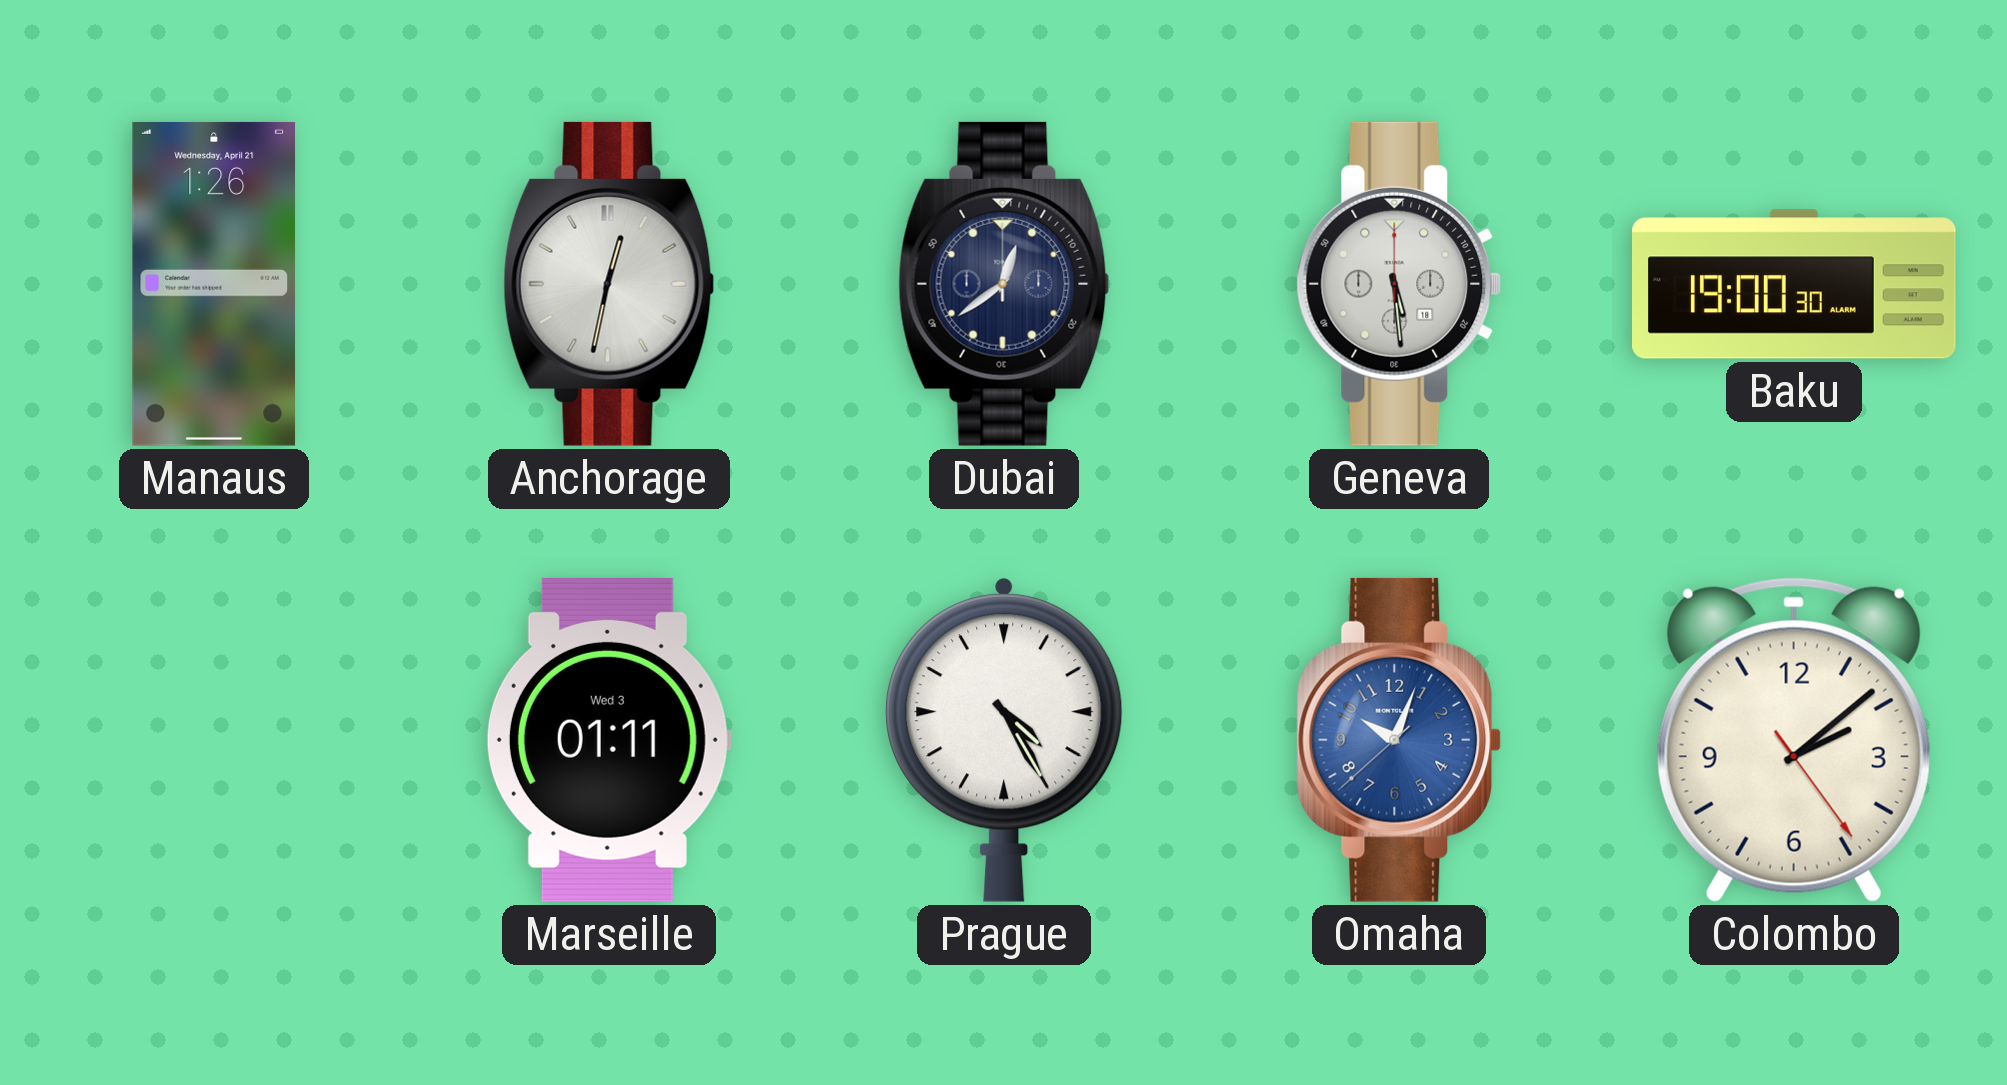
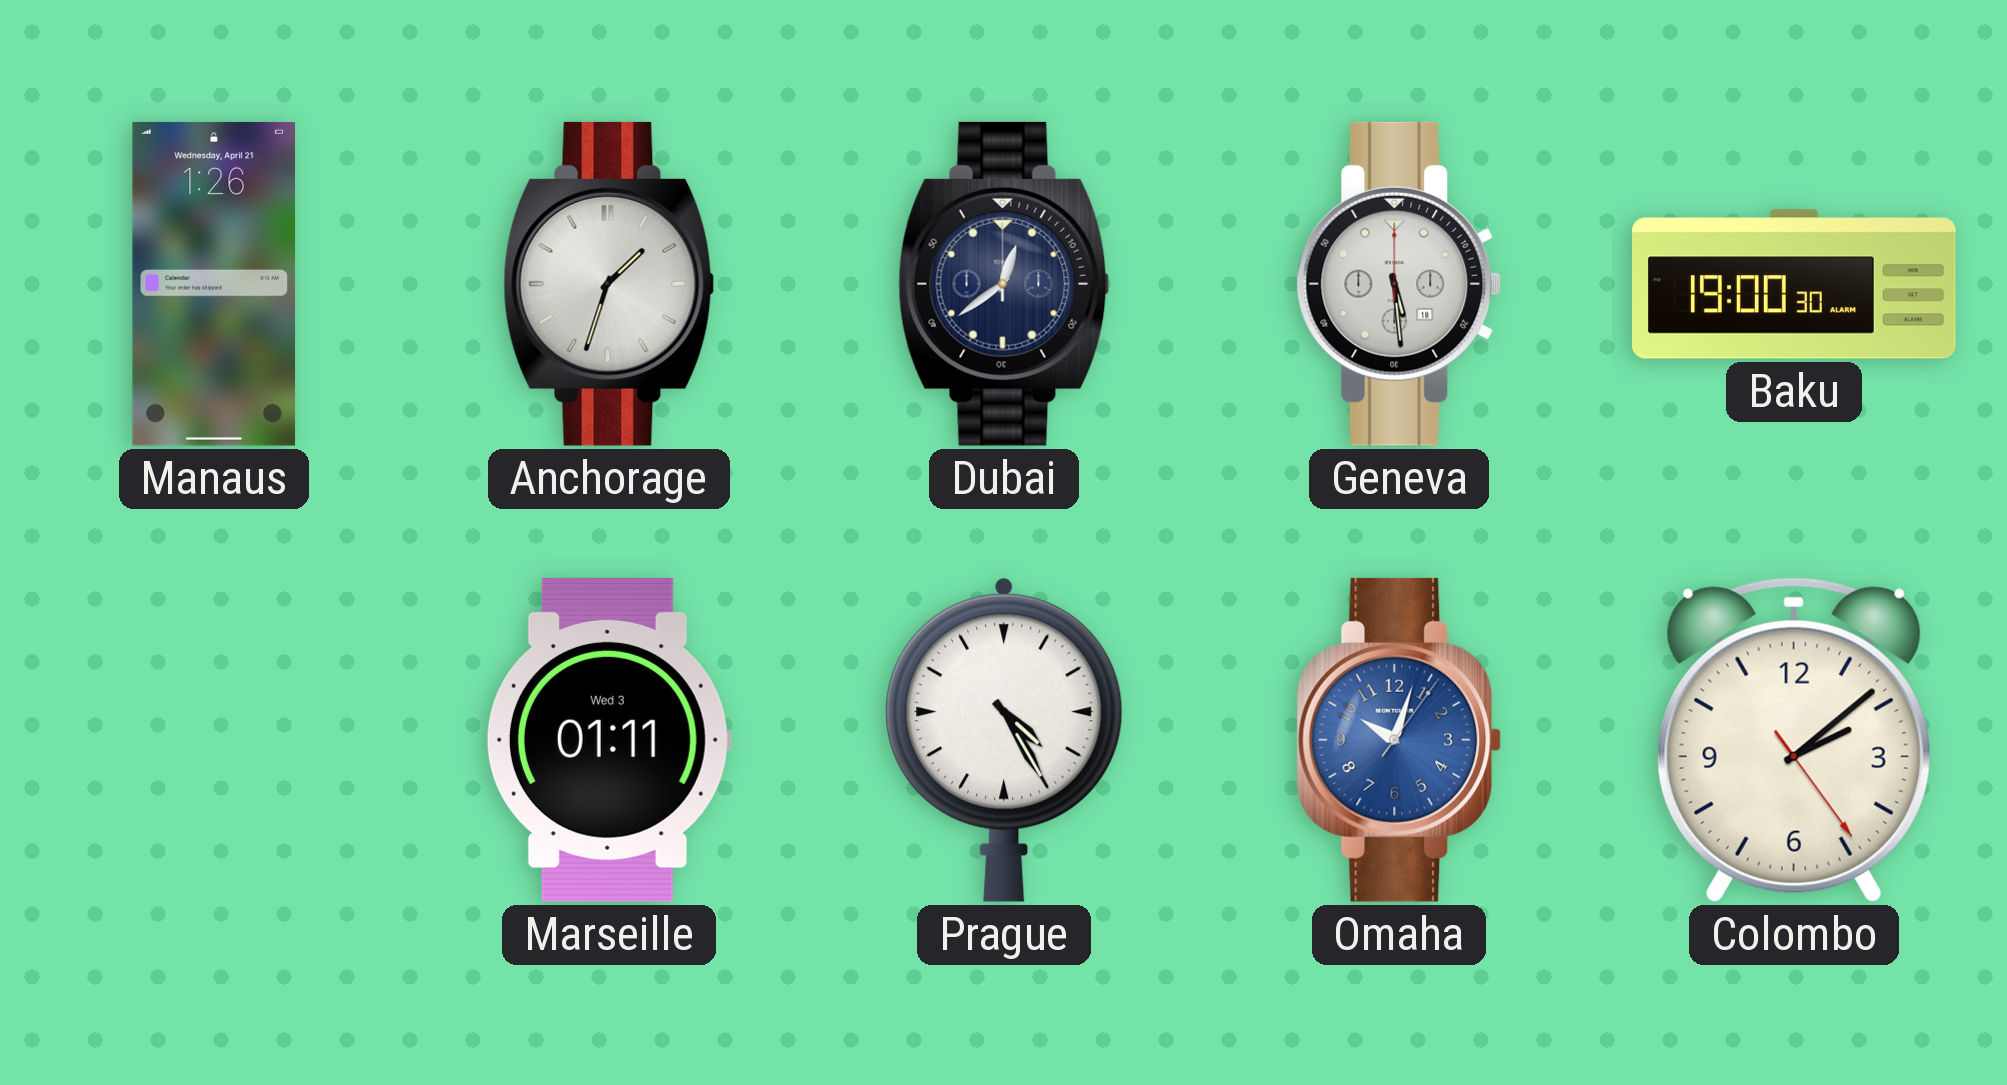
Anchorage: 12:32 -> 1:33
Omaha: 10:03:38 -> 10:03:06
